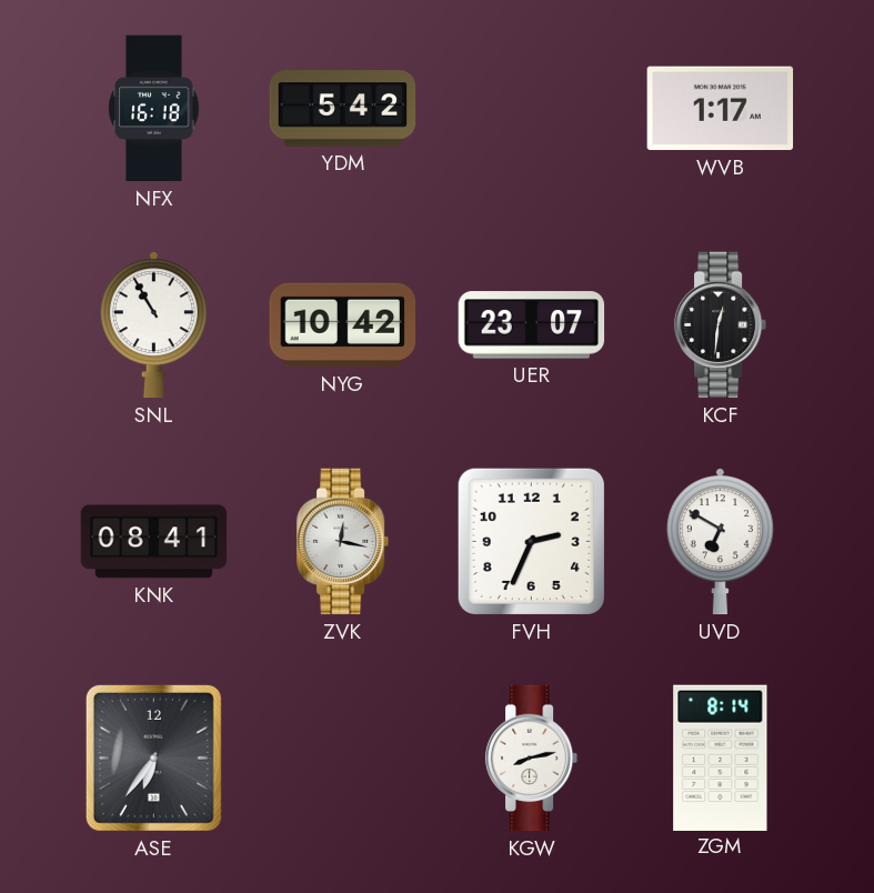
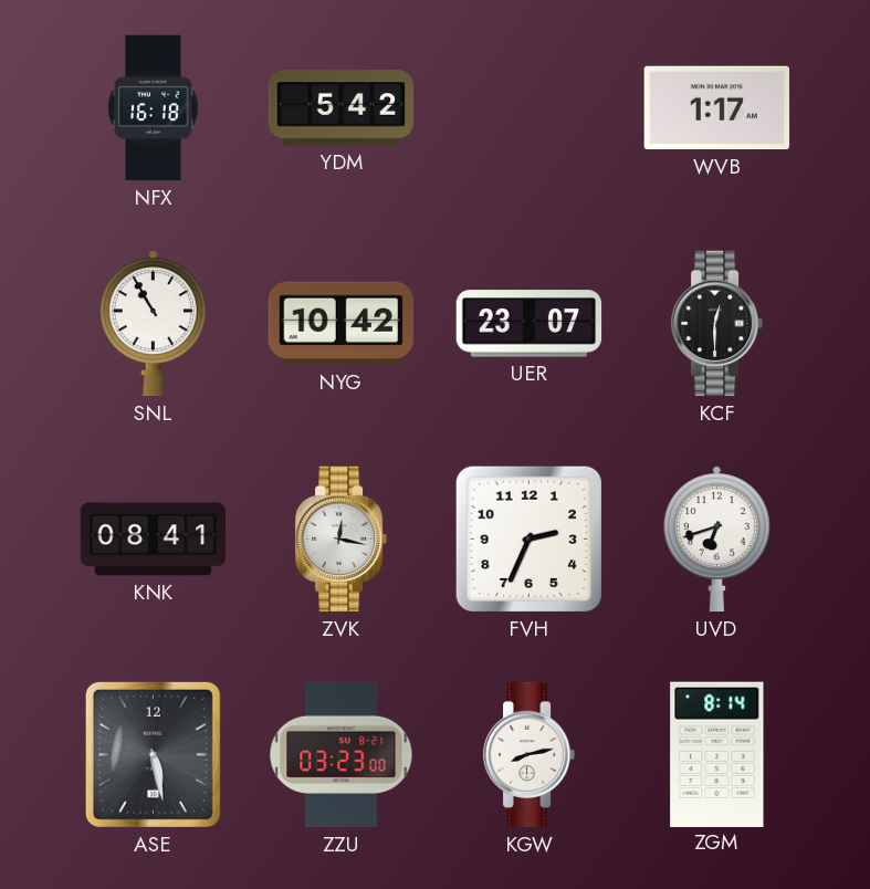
KCF: 12:31 -> 12:30
UVD: 6:50 -> 6:42
ASE: 6:36 -> 5:28
ZZU: none -> 03:23
